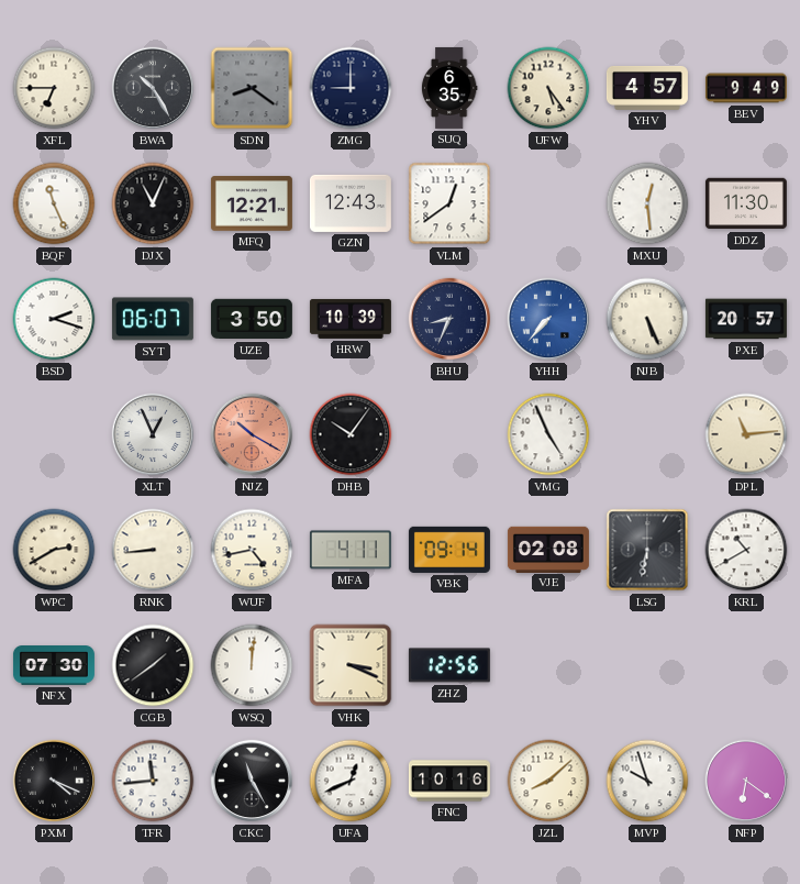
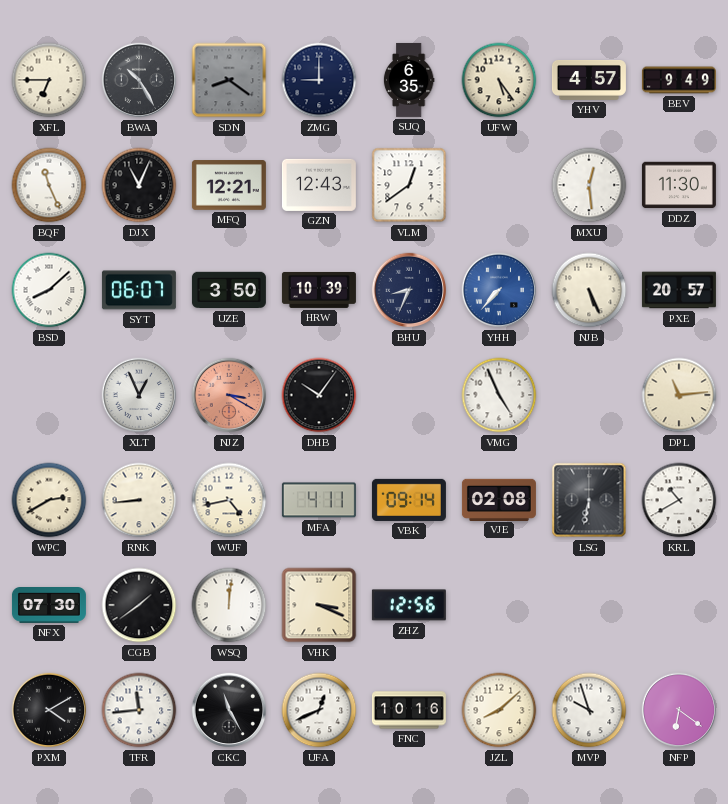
BSD: 2:18 -> 8:08
NJZ: 10:20 -> 3:20
PXM: 4:19 -> 4:10
